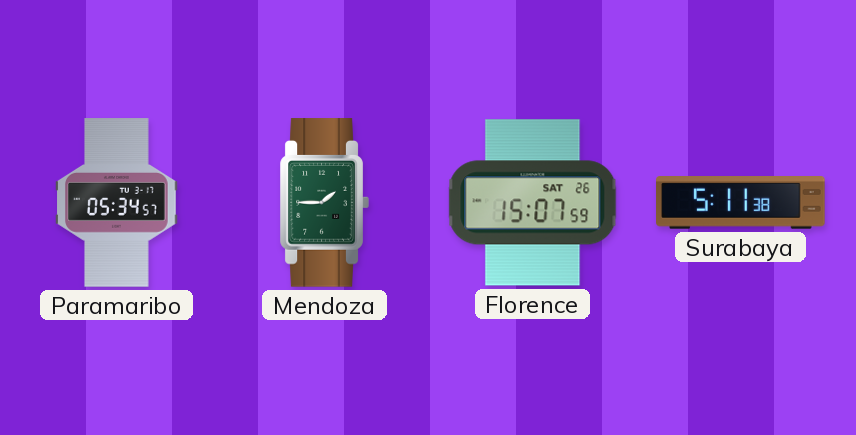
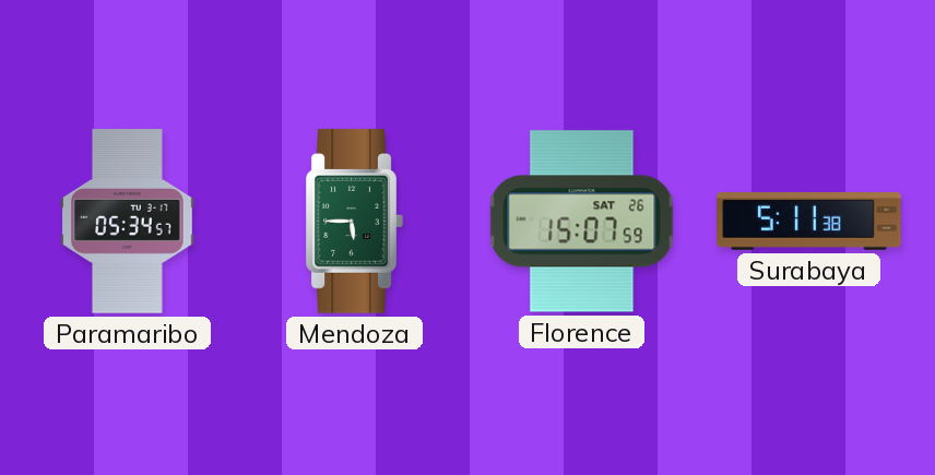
Mendoza: 1:45 -> 5:45
